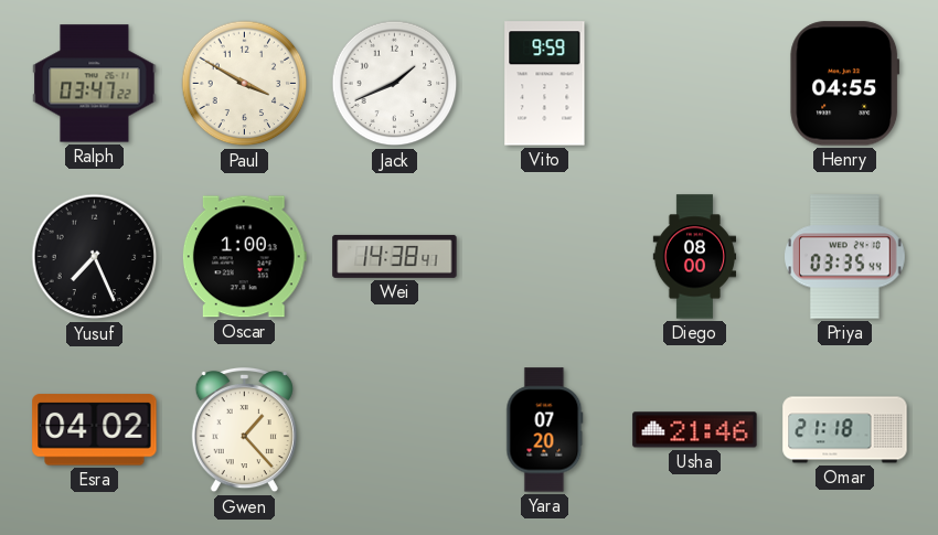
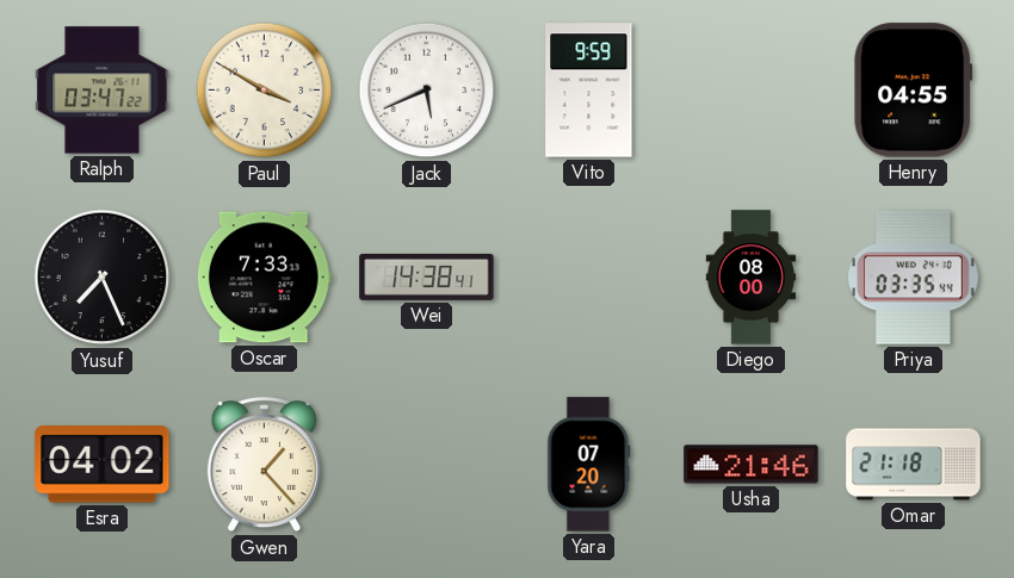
Jack: 1:41 -> 5:41
Oscar: 1:00 -> 7:33
